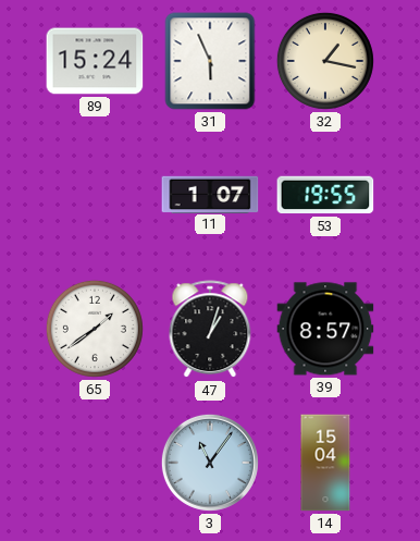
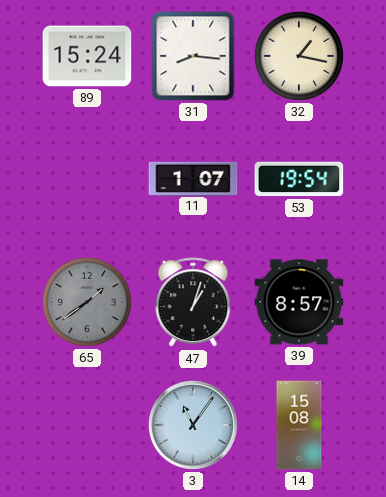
31: 5:56 -> 8:16
53: 19:55 -> 19:54
65 dial: white -> grey
14: 15:04 -> 15:08
